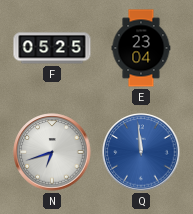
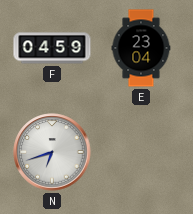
F: 05:25 -> 04:59
Q: 11:59 -> none
